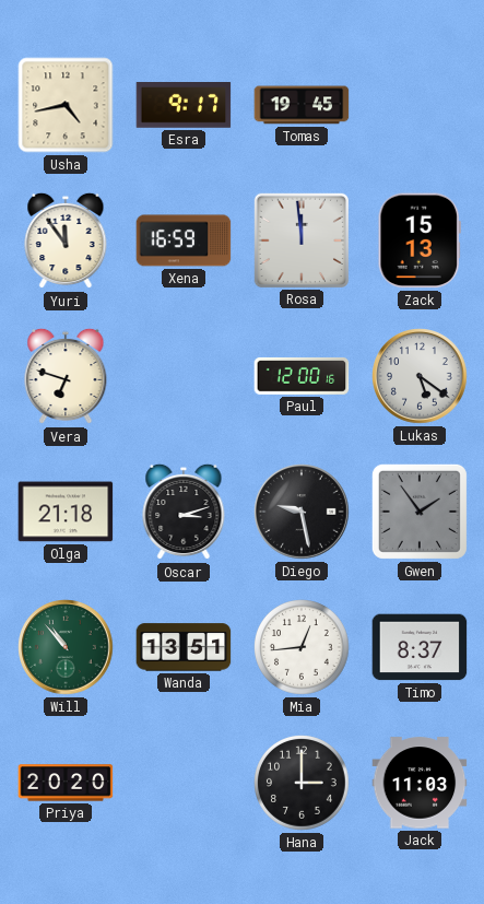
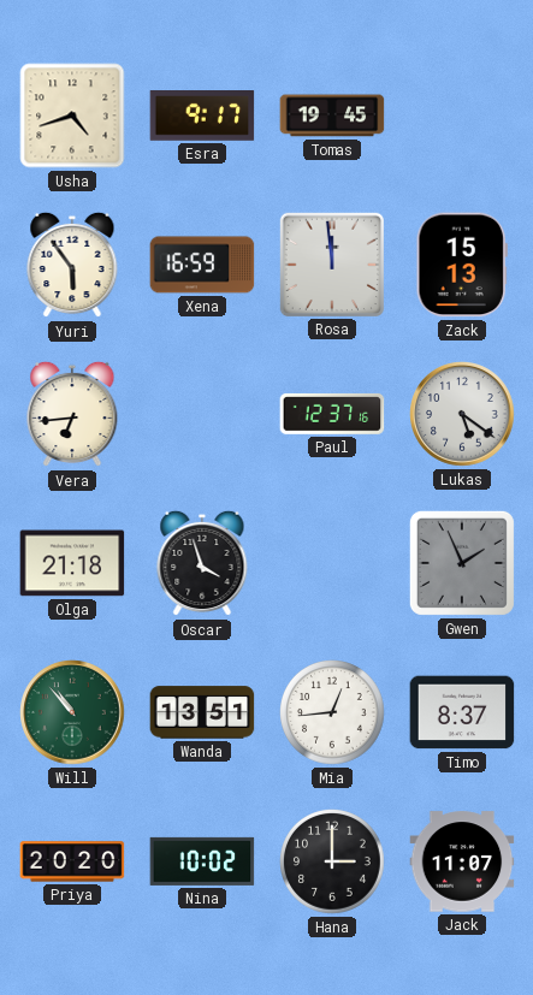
Usha: 4:43 -> 4:42
Yuri: 11:54 -> 5:54
Vera: 6:48 -> 6:44
Paul: 12:00 -> 12:37
Oscar: 3:12 -> 3:57
Diego: 9:28 -> none
Gwen: 1:54 -> 1:56
Nina: none -> 10:02
Jack: 11:03 -> 11:07
